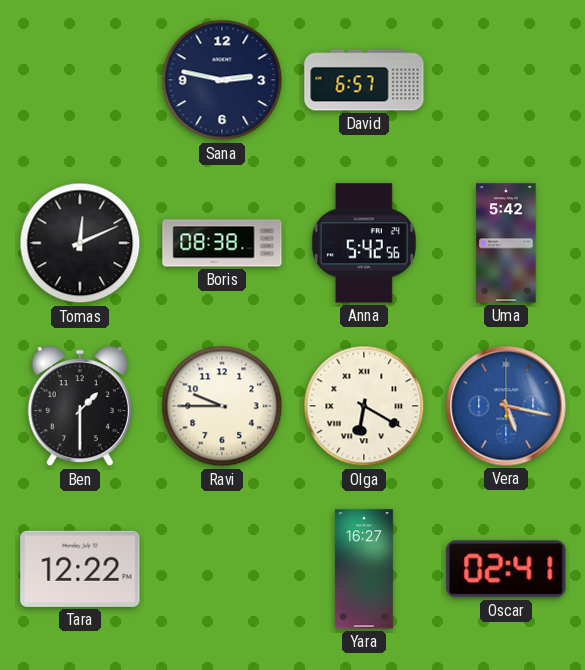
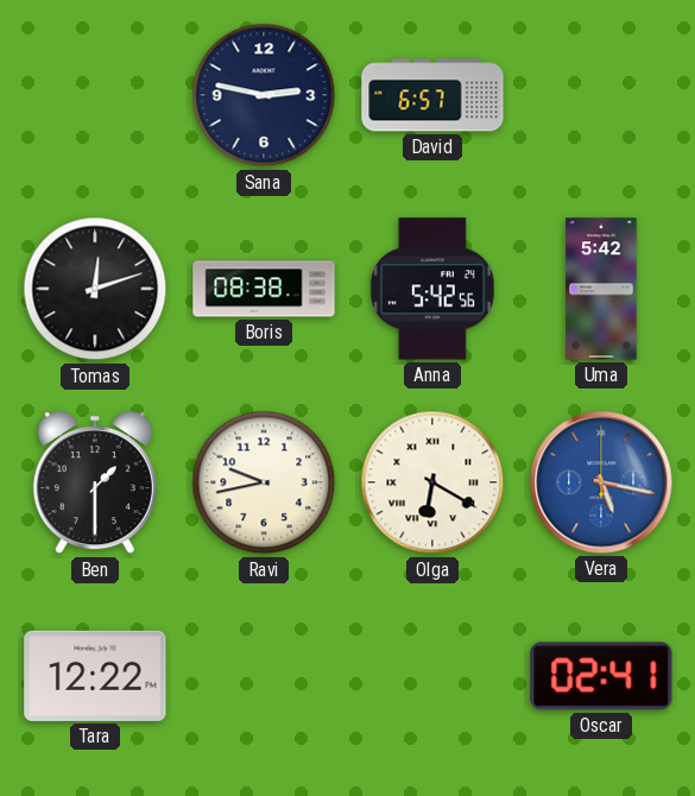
Tomas: 12:11 -> 12:12
Ravi: 9:45 -> 9:43
Yara: 16:27 -> none
